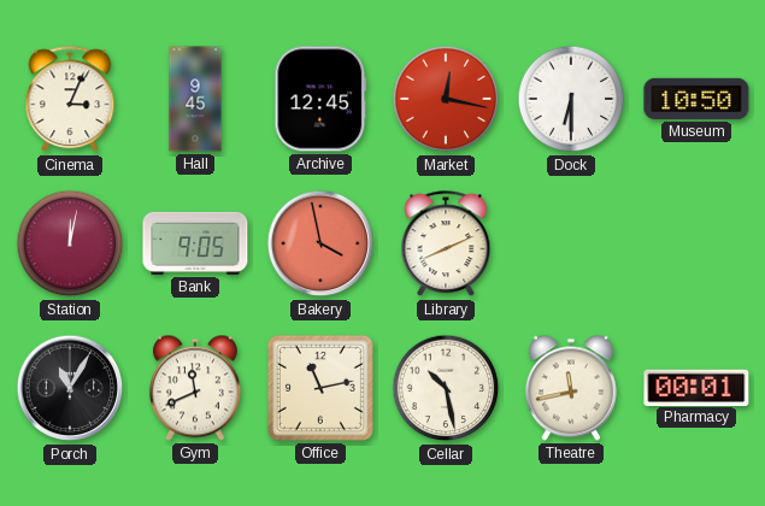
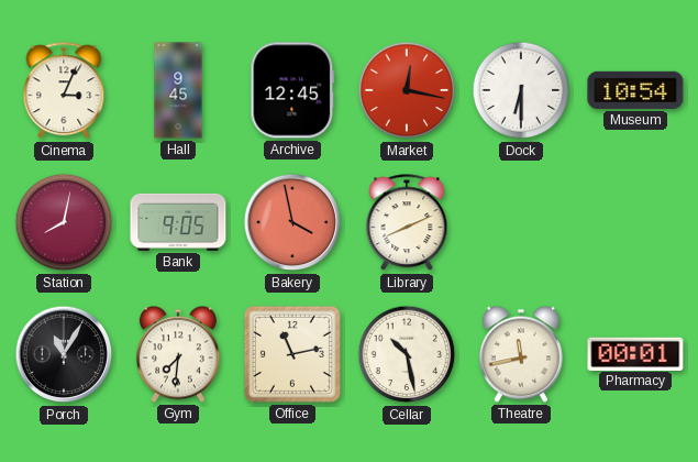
Museum: 10:50 -> 10:54
Station: 12:02 -> 8:02
Gym: 11:41 -> 7:31
